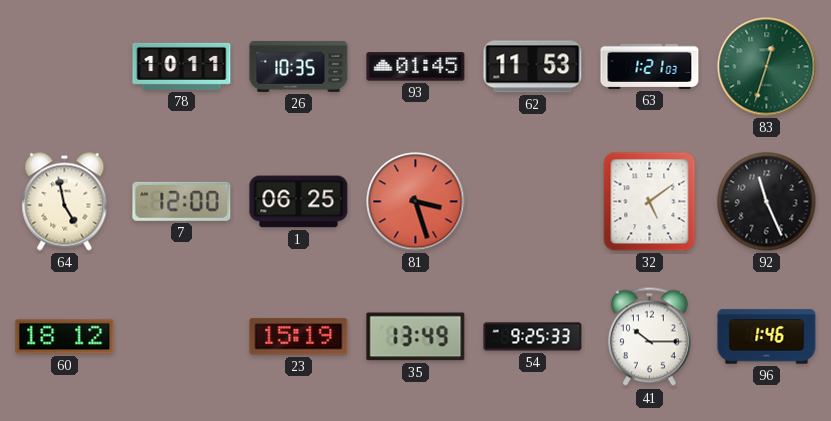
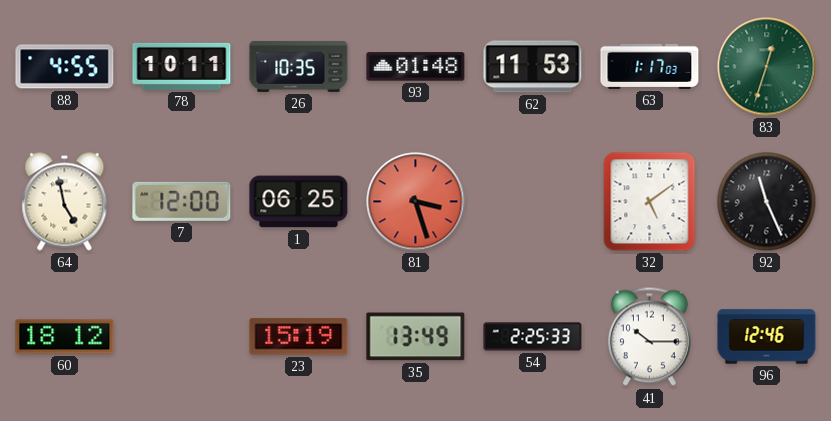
88: none -> 4:55
93: 01:45 -> 01:48
63: 1:21 -> 1:17
54: 9:25 -> 2:25
96: 1:46 -> 12:46
